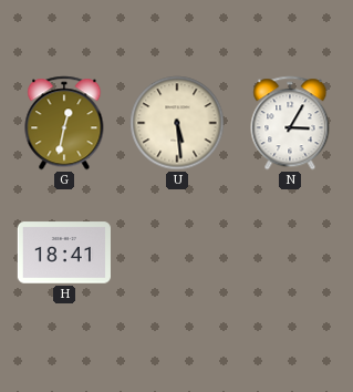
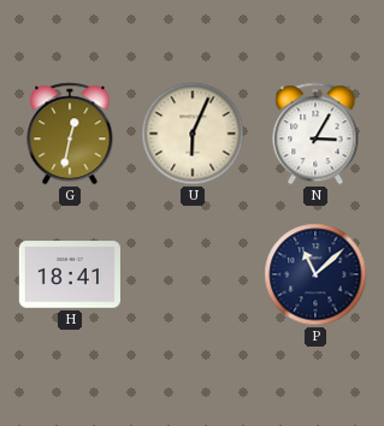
U: 5:29 -> 6:04
P: none -> 11:08
